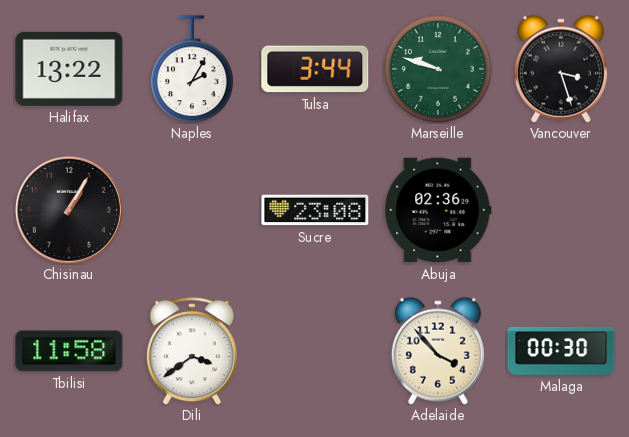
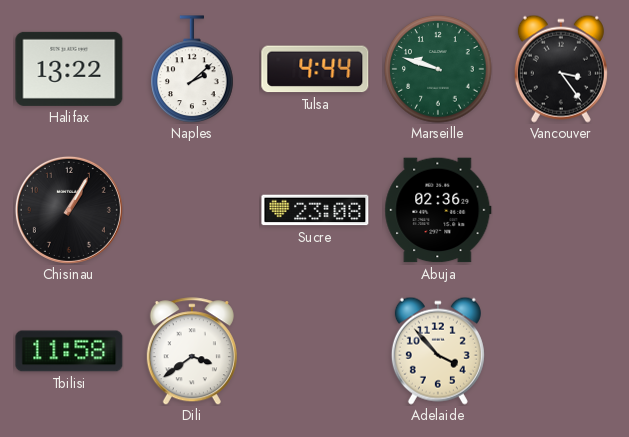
Naples: 2:05 -> 2:08
Tulsa: 3:44 -> 4:44
Vancouver: 3:27 -> 3:24
Malaga: 00:30 -> none
